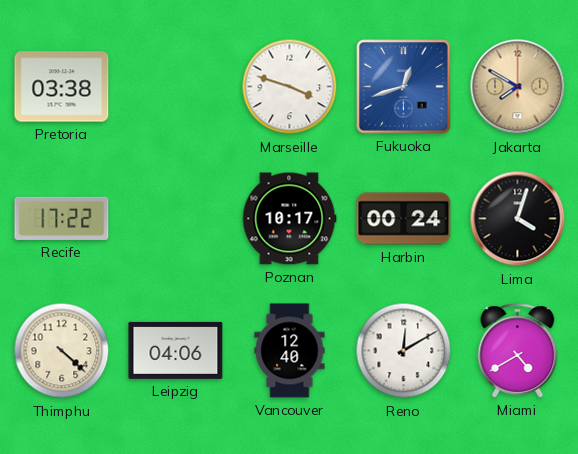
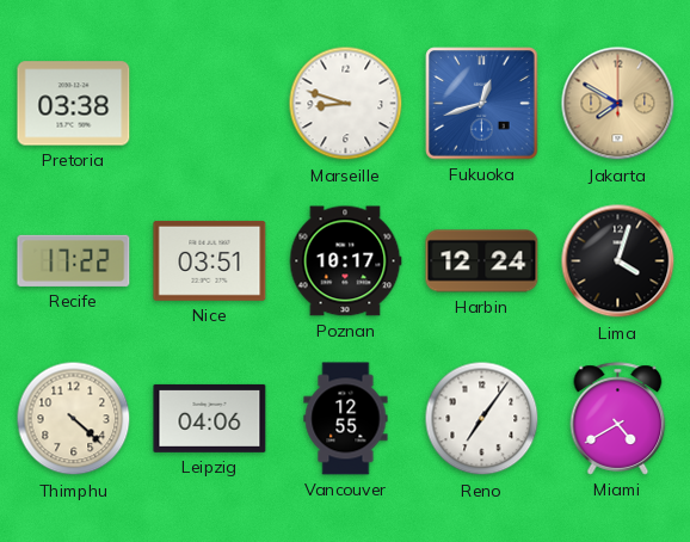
Marseille: 3:48 -> 8:48
Nice: none -> 03:51
Harbin: 00:24 -> 12:24
Vancouver: 12:40 -> 12:55
Reno: 12:10 -> 7:06
